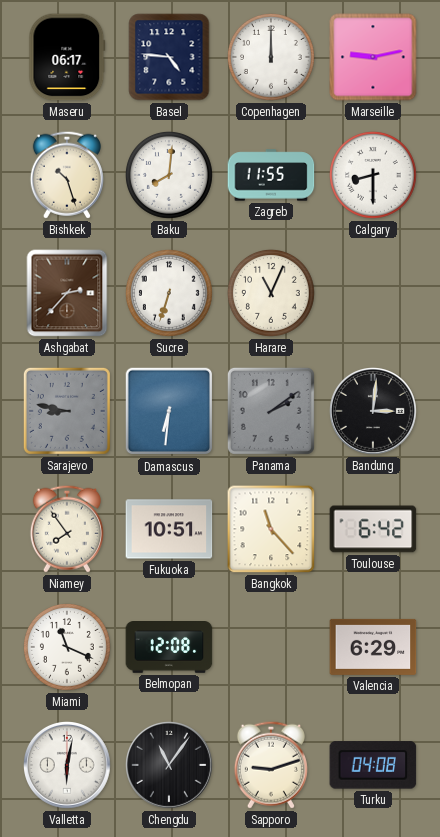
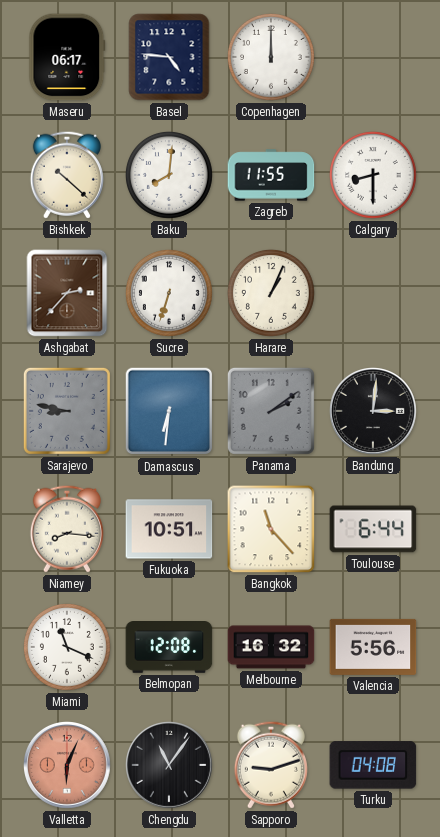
Marseille: 9:13 -> none
Bishkek: 10:27 -> 10:22
Harare: 11:04 -> 1:04
Niamey: 7:54 -> 8:16
Toulouse: 6:42 -> 6:44
Melbourne: none -> 16:32
Valencia: 6:29 -> 5:56
Valletta: 6:02 -> 6:04
Valletta dial: white -> salmon
